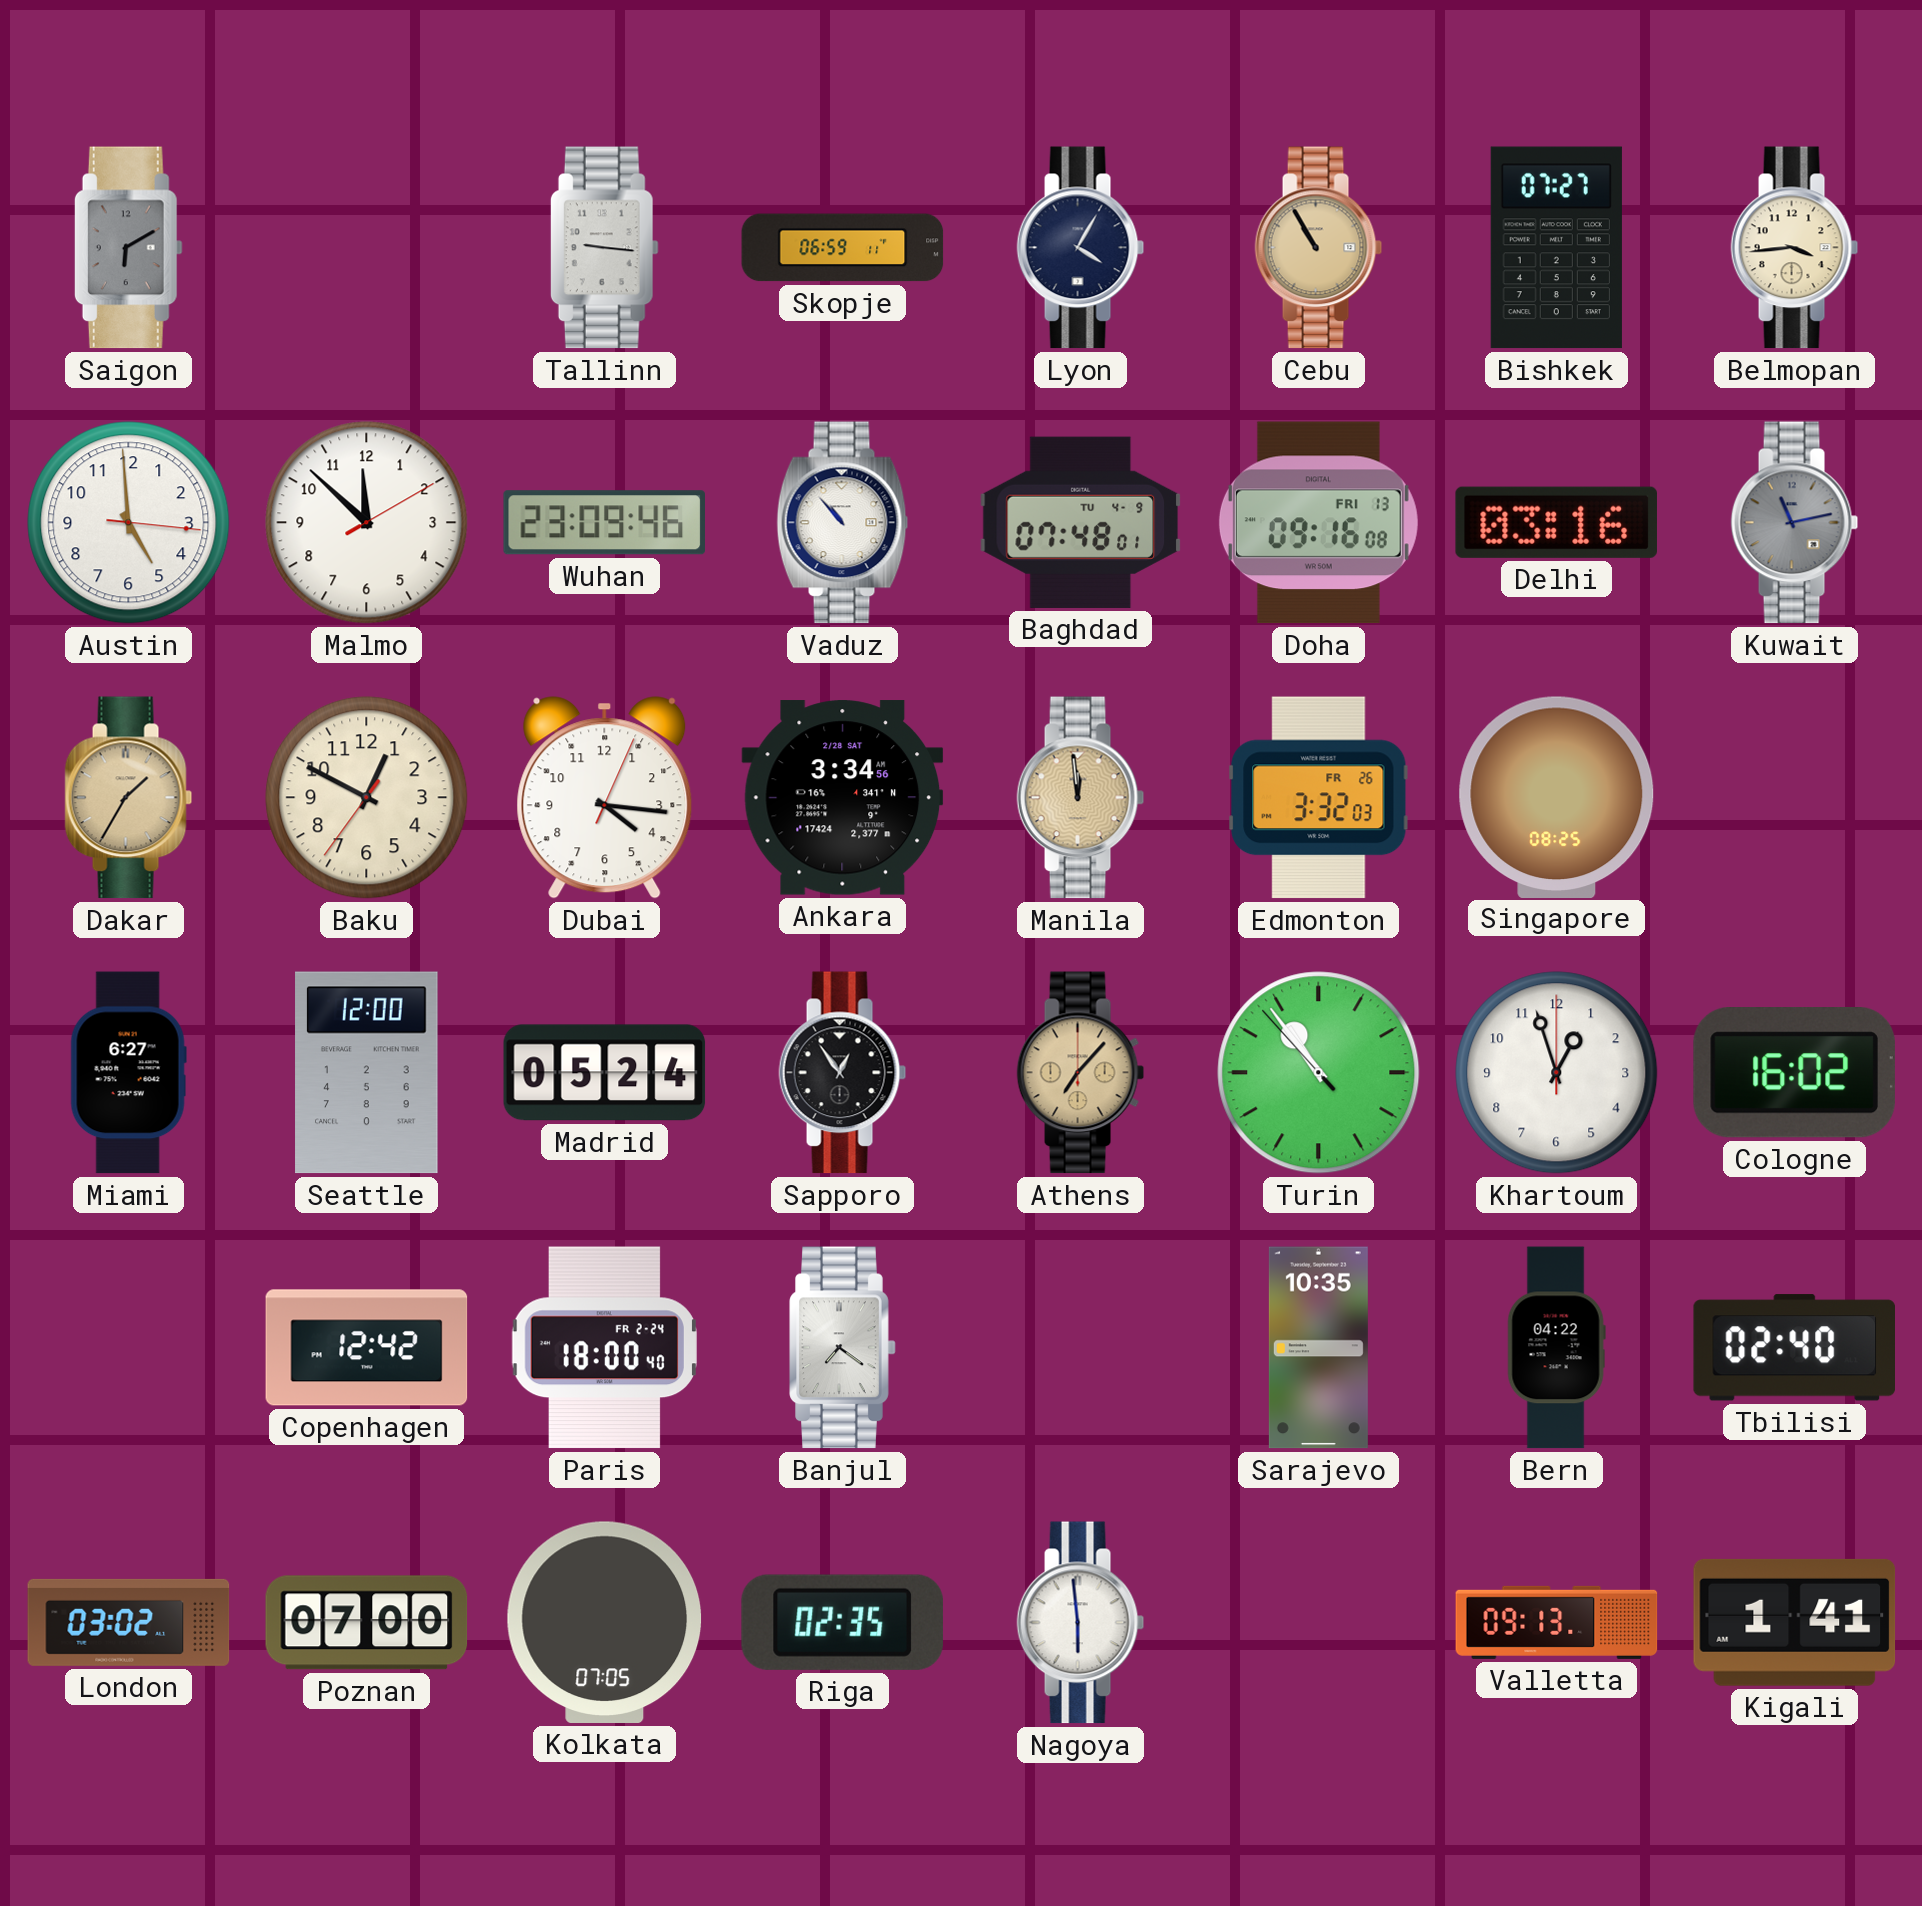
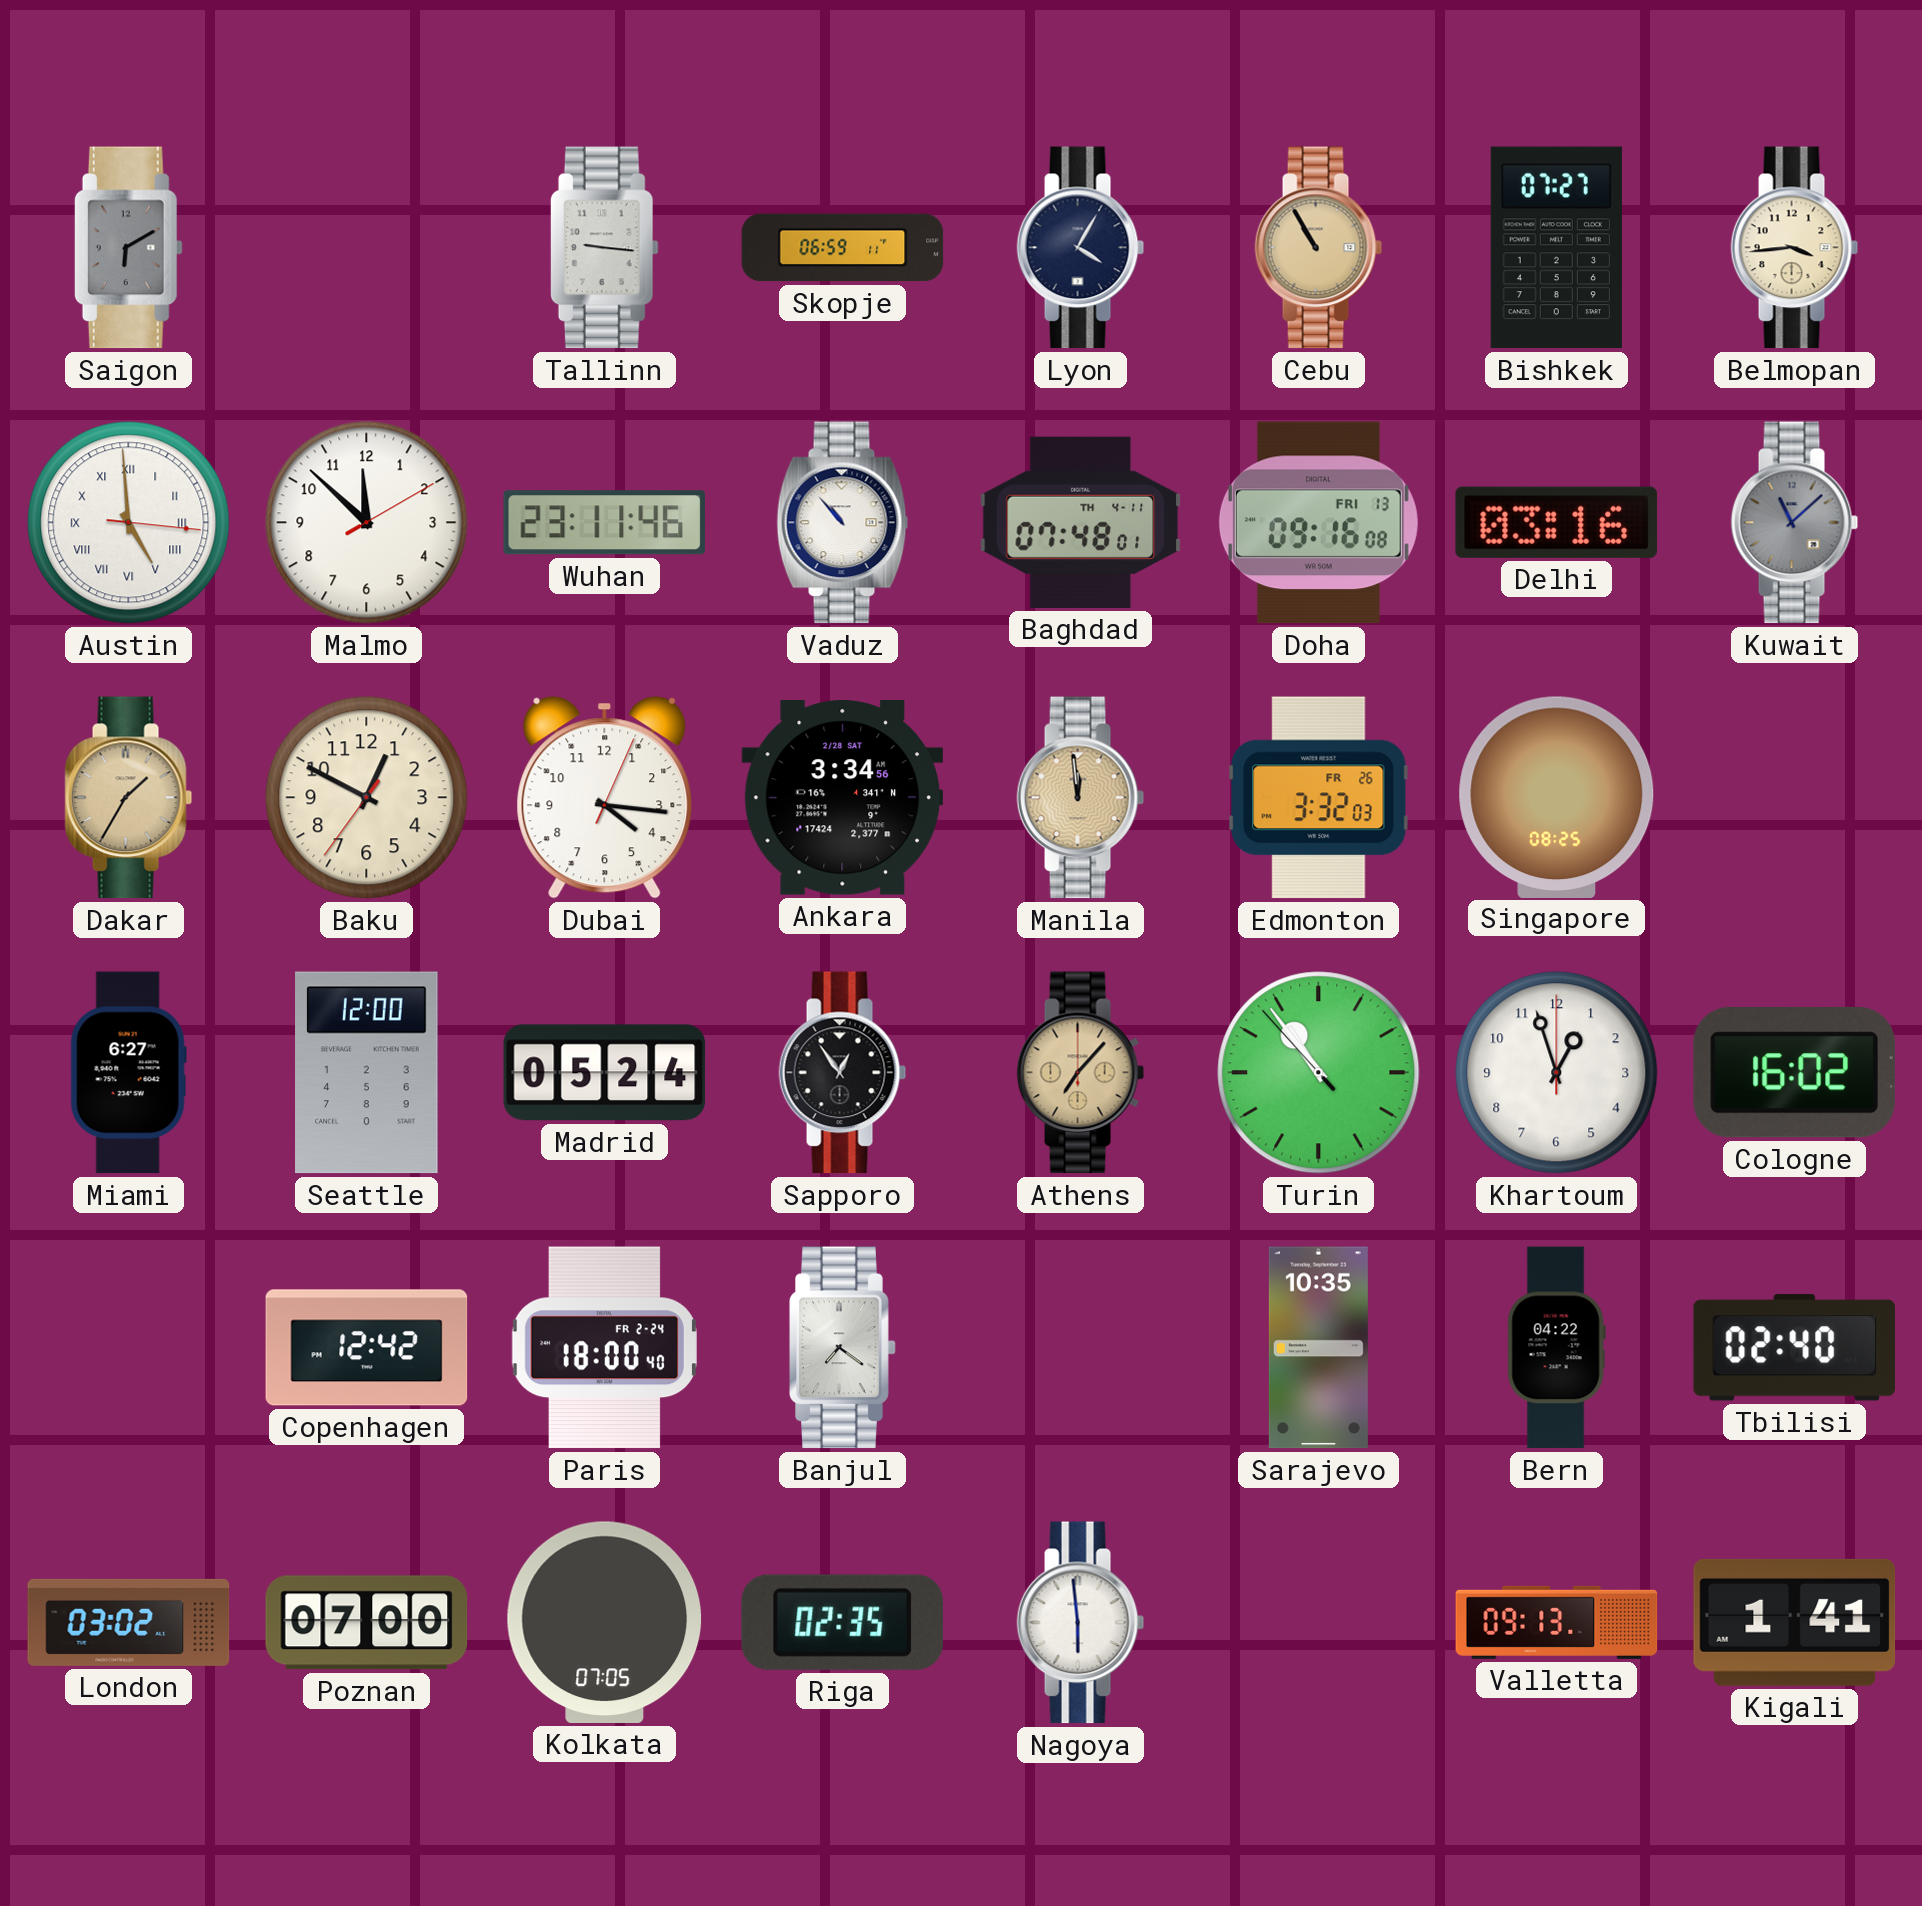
Austin numerals: Arabic -> Roman
Wuhan: 23:09 -> 23:11
Baghdad date: TU 4-9 -> TH 4-11
Kuwait: 11:13 -> 11:08
